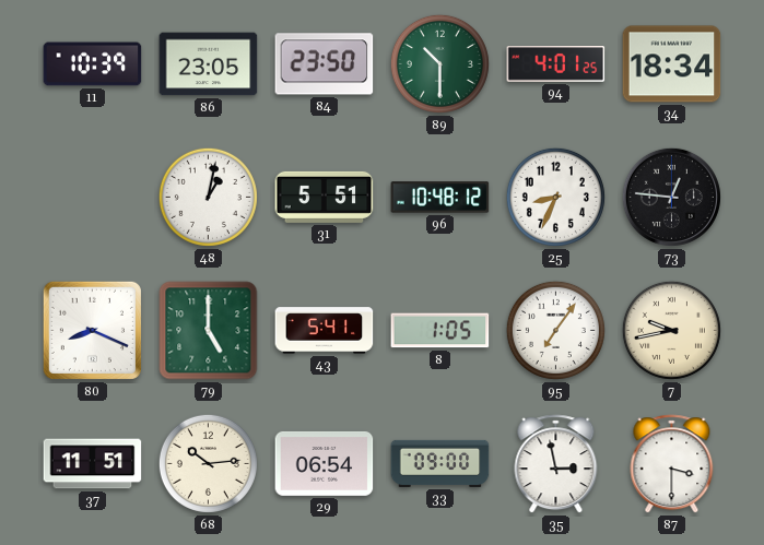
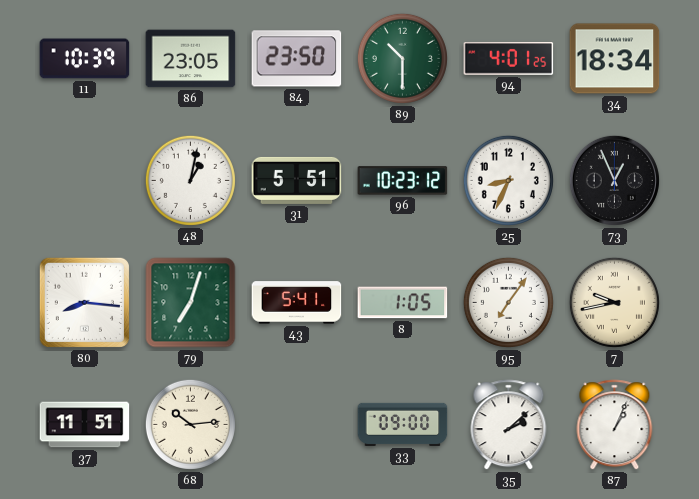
96: 10:48 -> 10:23
73: 12:46 -> 12:56
80: 8:19 -> 8:16
79: 5:00 -> 7:03
29: 06:54 -> none
35: 2:58 -> 2:08
87: 3:30 -> 1:04
